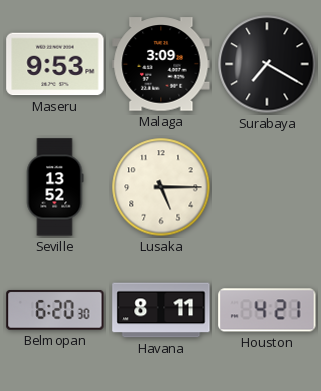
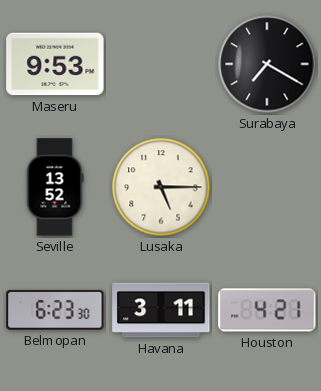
Malaga: 3:09 -> none
Belmopan: 6:20 -> 6:23
Havana: 8:11 -> 3:11
